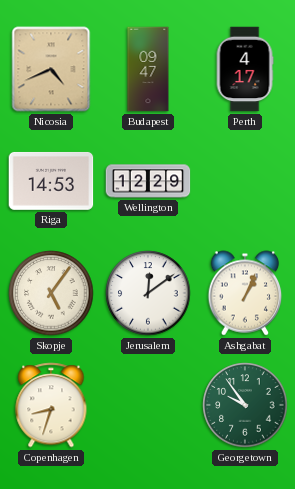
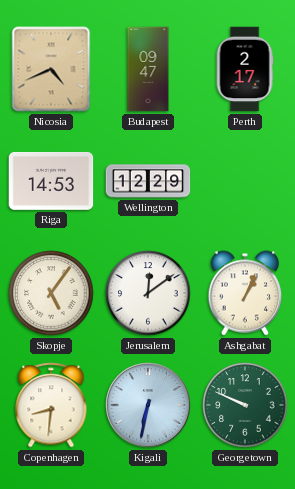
Perth: 4:17 -> 2:17
Copenhagen: 8:33 -> 8:31
Kigali: none -> 6:32
Georgetown: 9:54 -> 9:49
